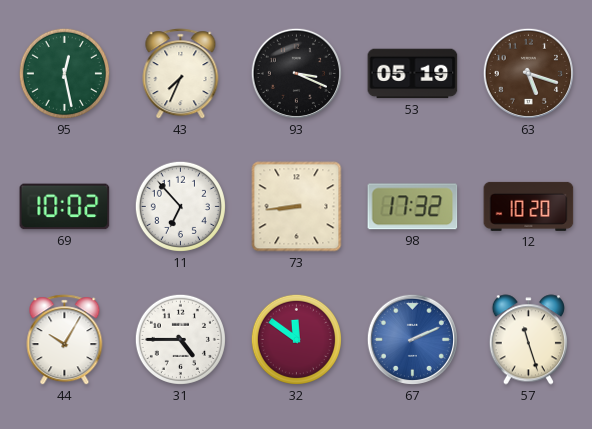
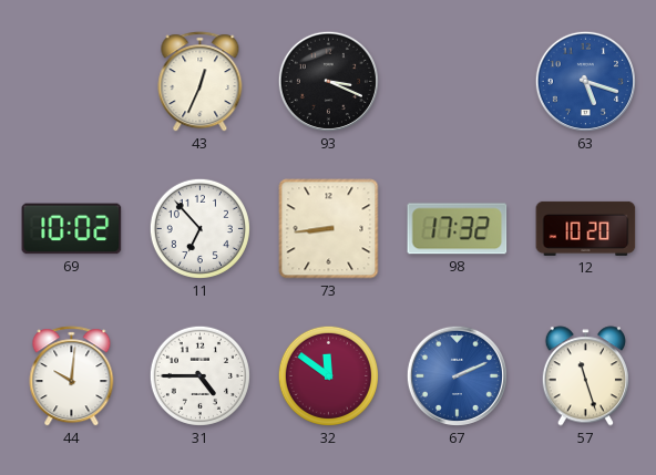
95: 12:28 -> none
43: 7:34 -> 12:34
53: 05:19 -> none
63 dial: brown -> blue
44: 10:05 -> 10:01
